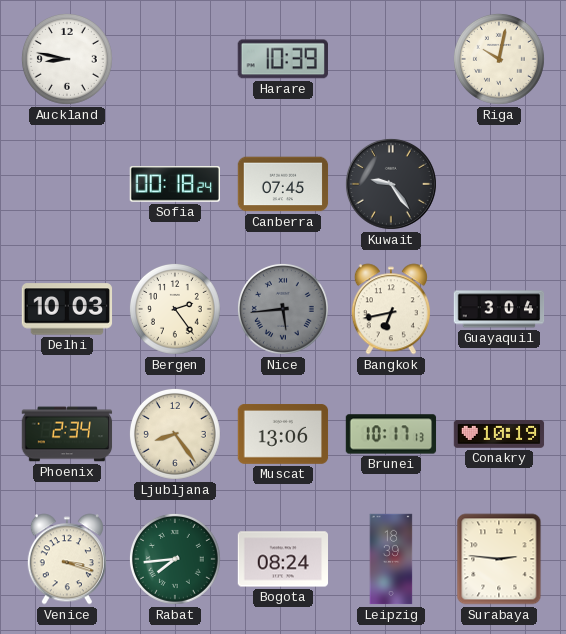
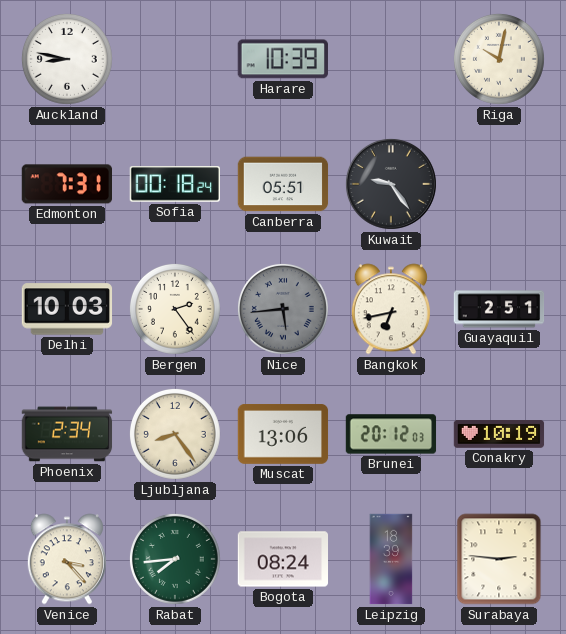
Edmonton: none -> 7:31
Canberra: 07:45 -> 05:51
Guayaquil: 3:04 -> 2:51
Brunei: 10:17 -> 20:12
Venice: 3:18 -> 3:23
